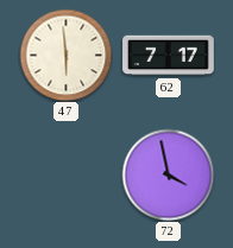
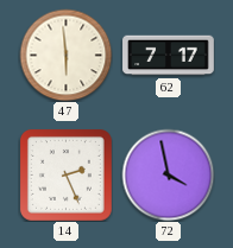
14: none -> 2:26
